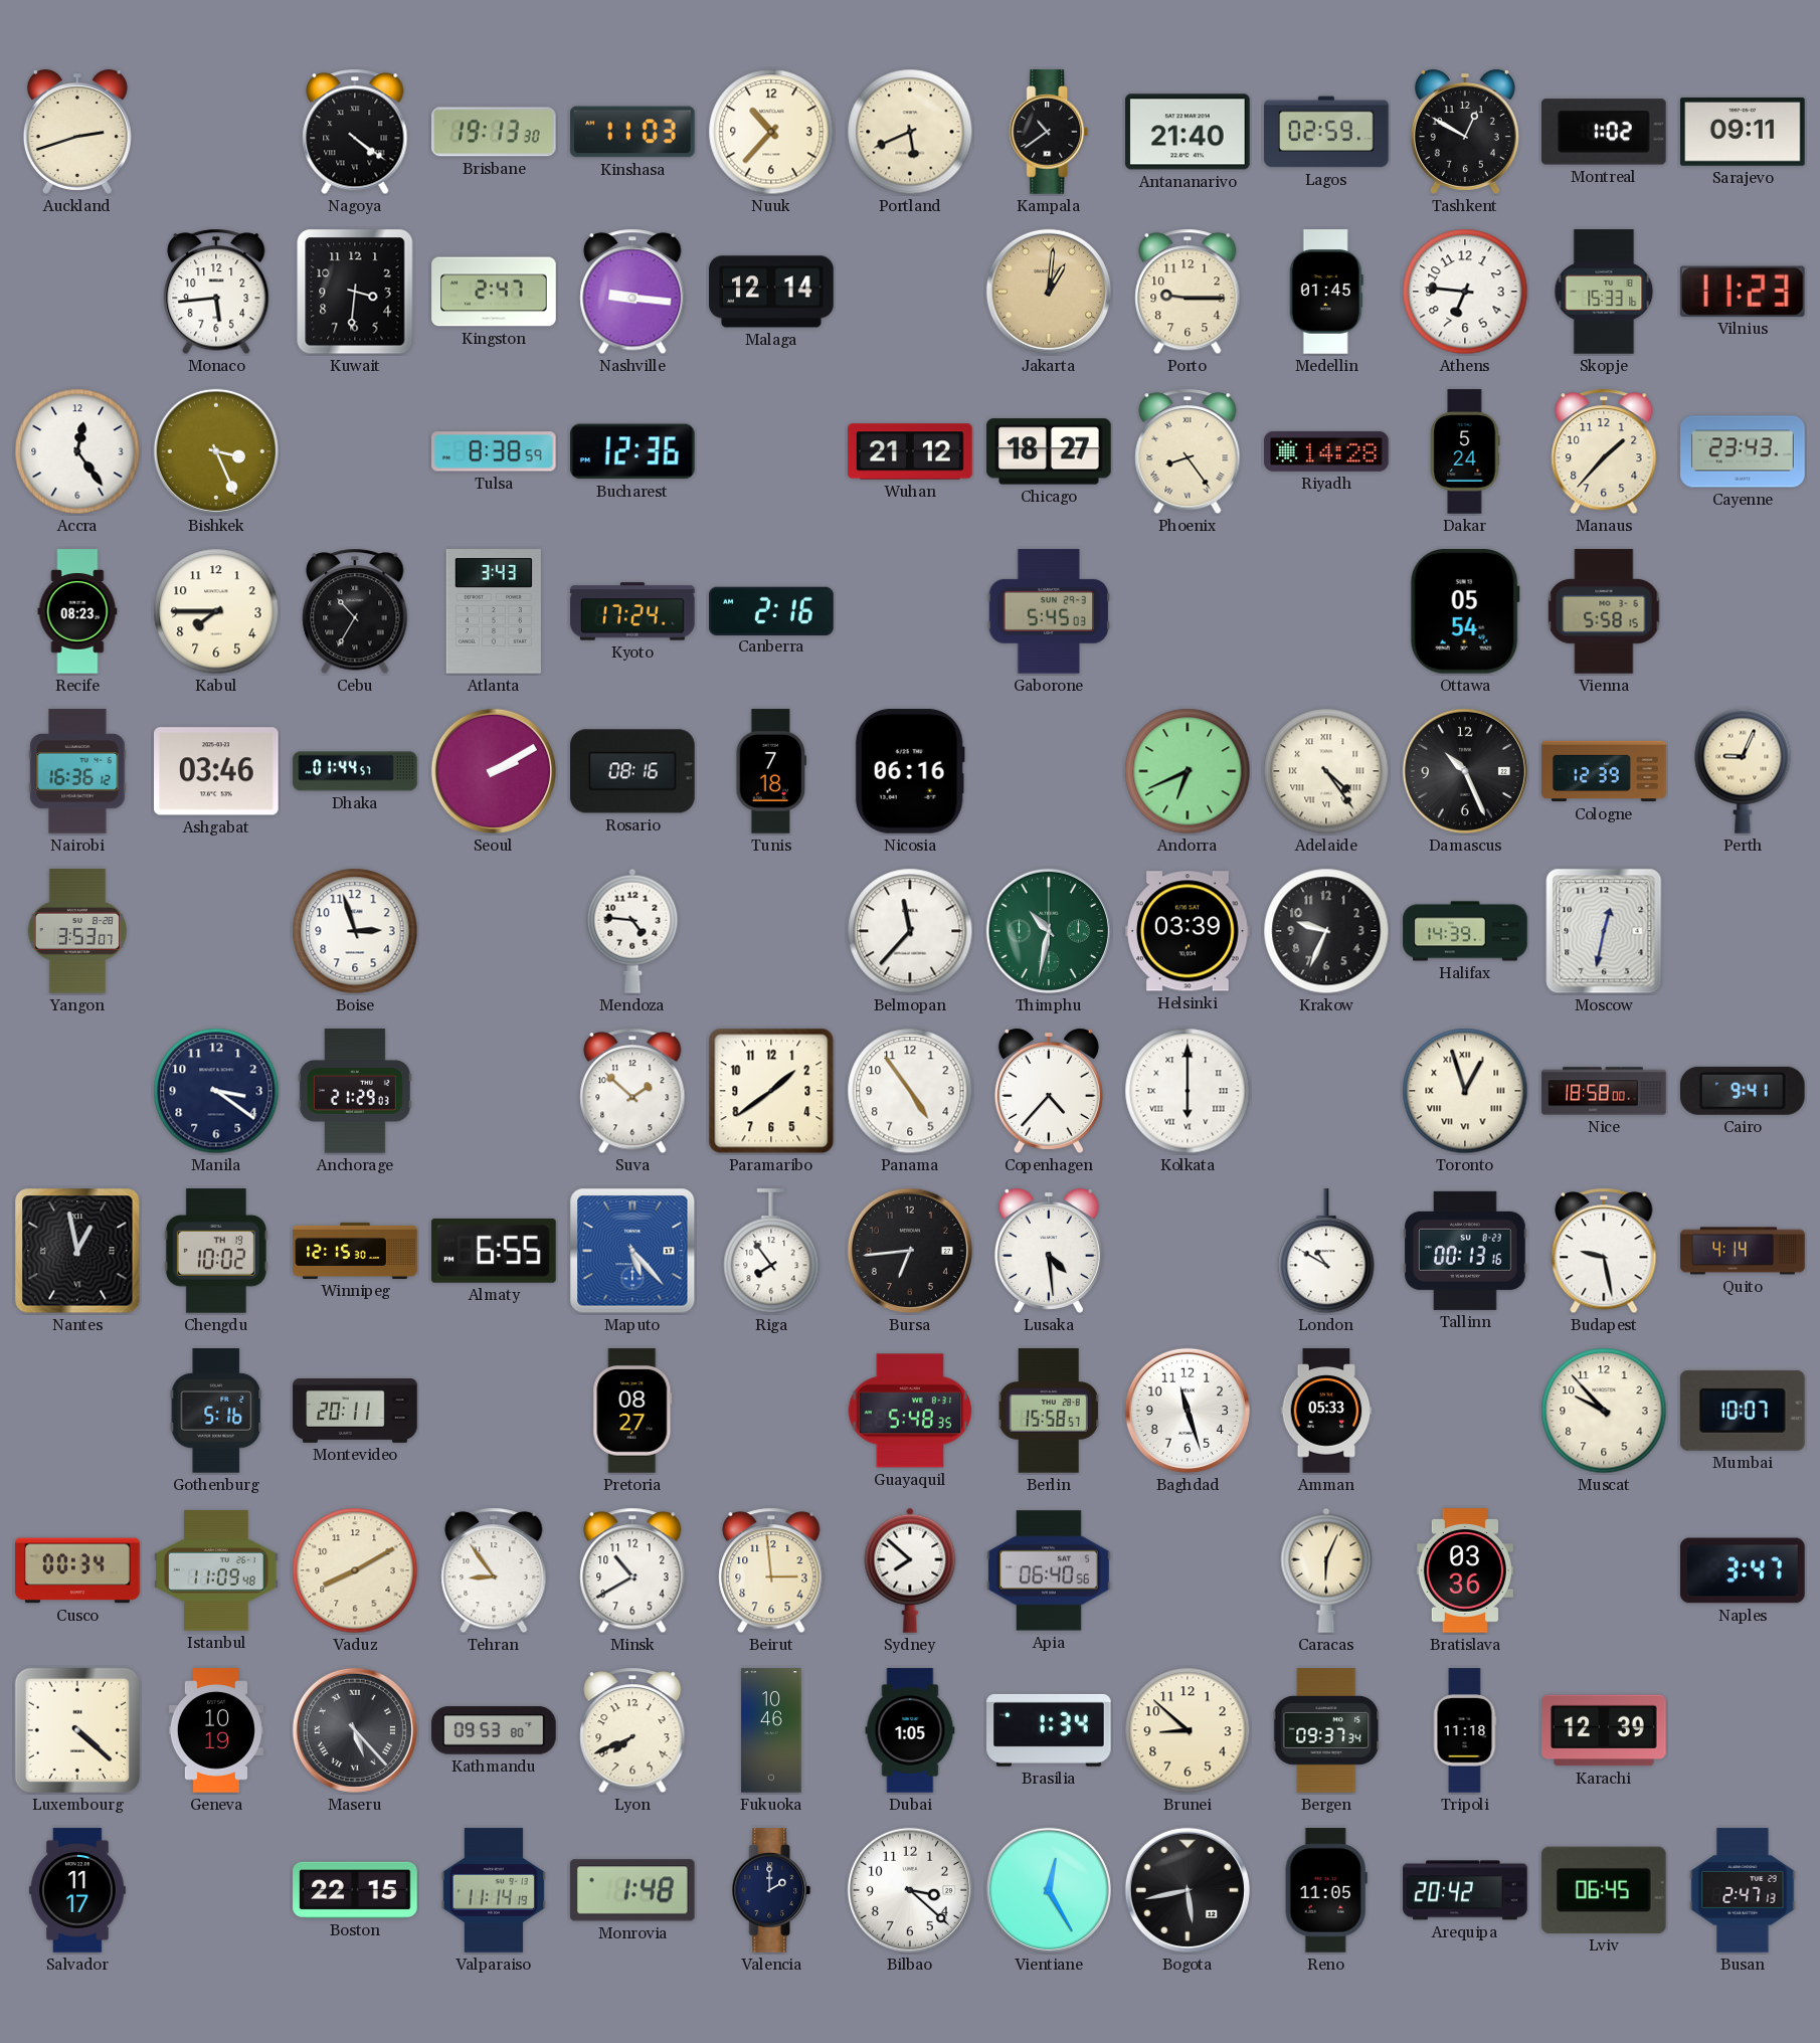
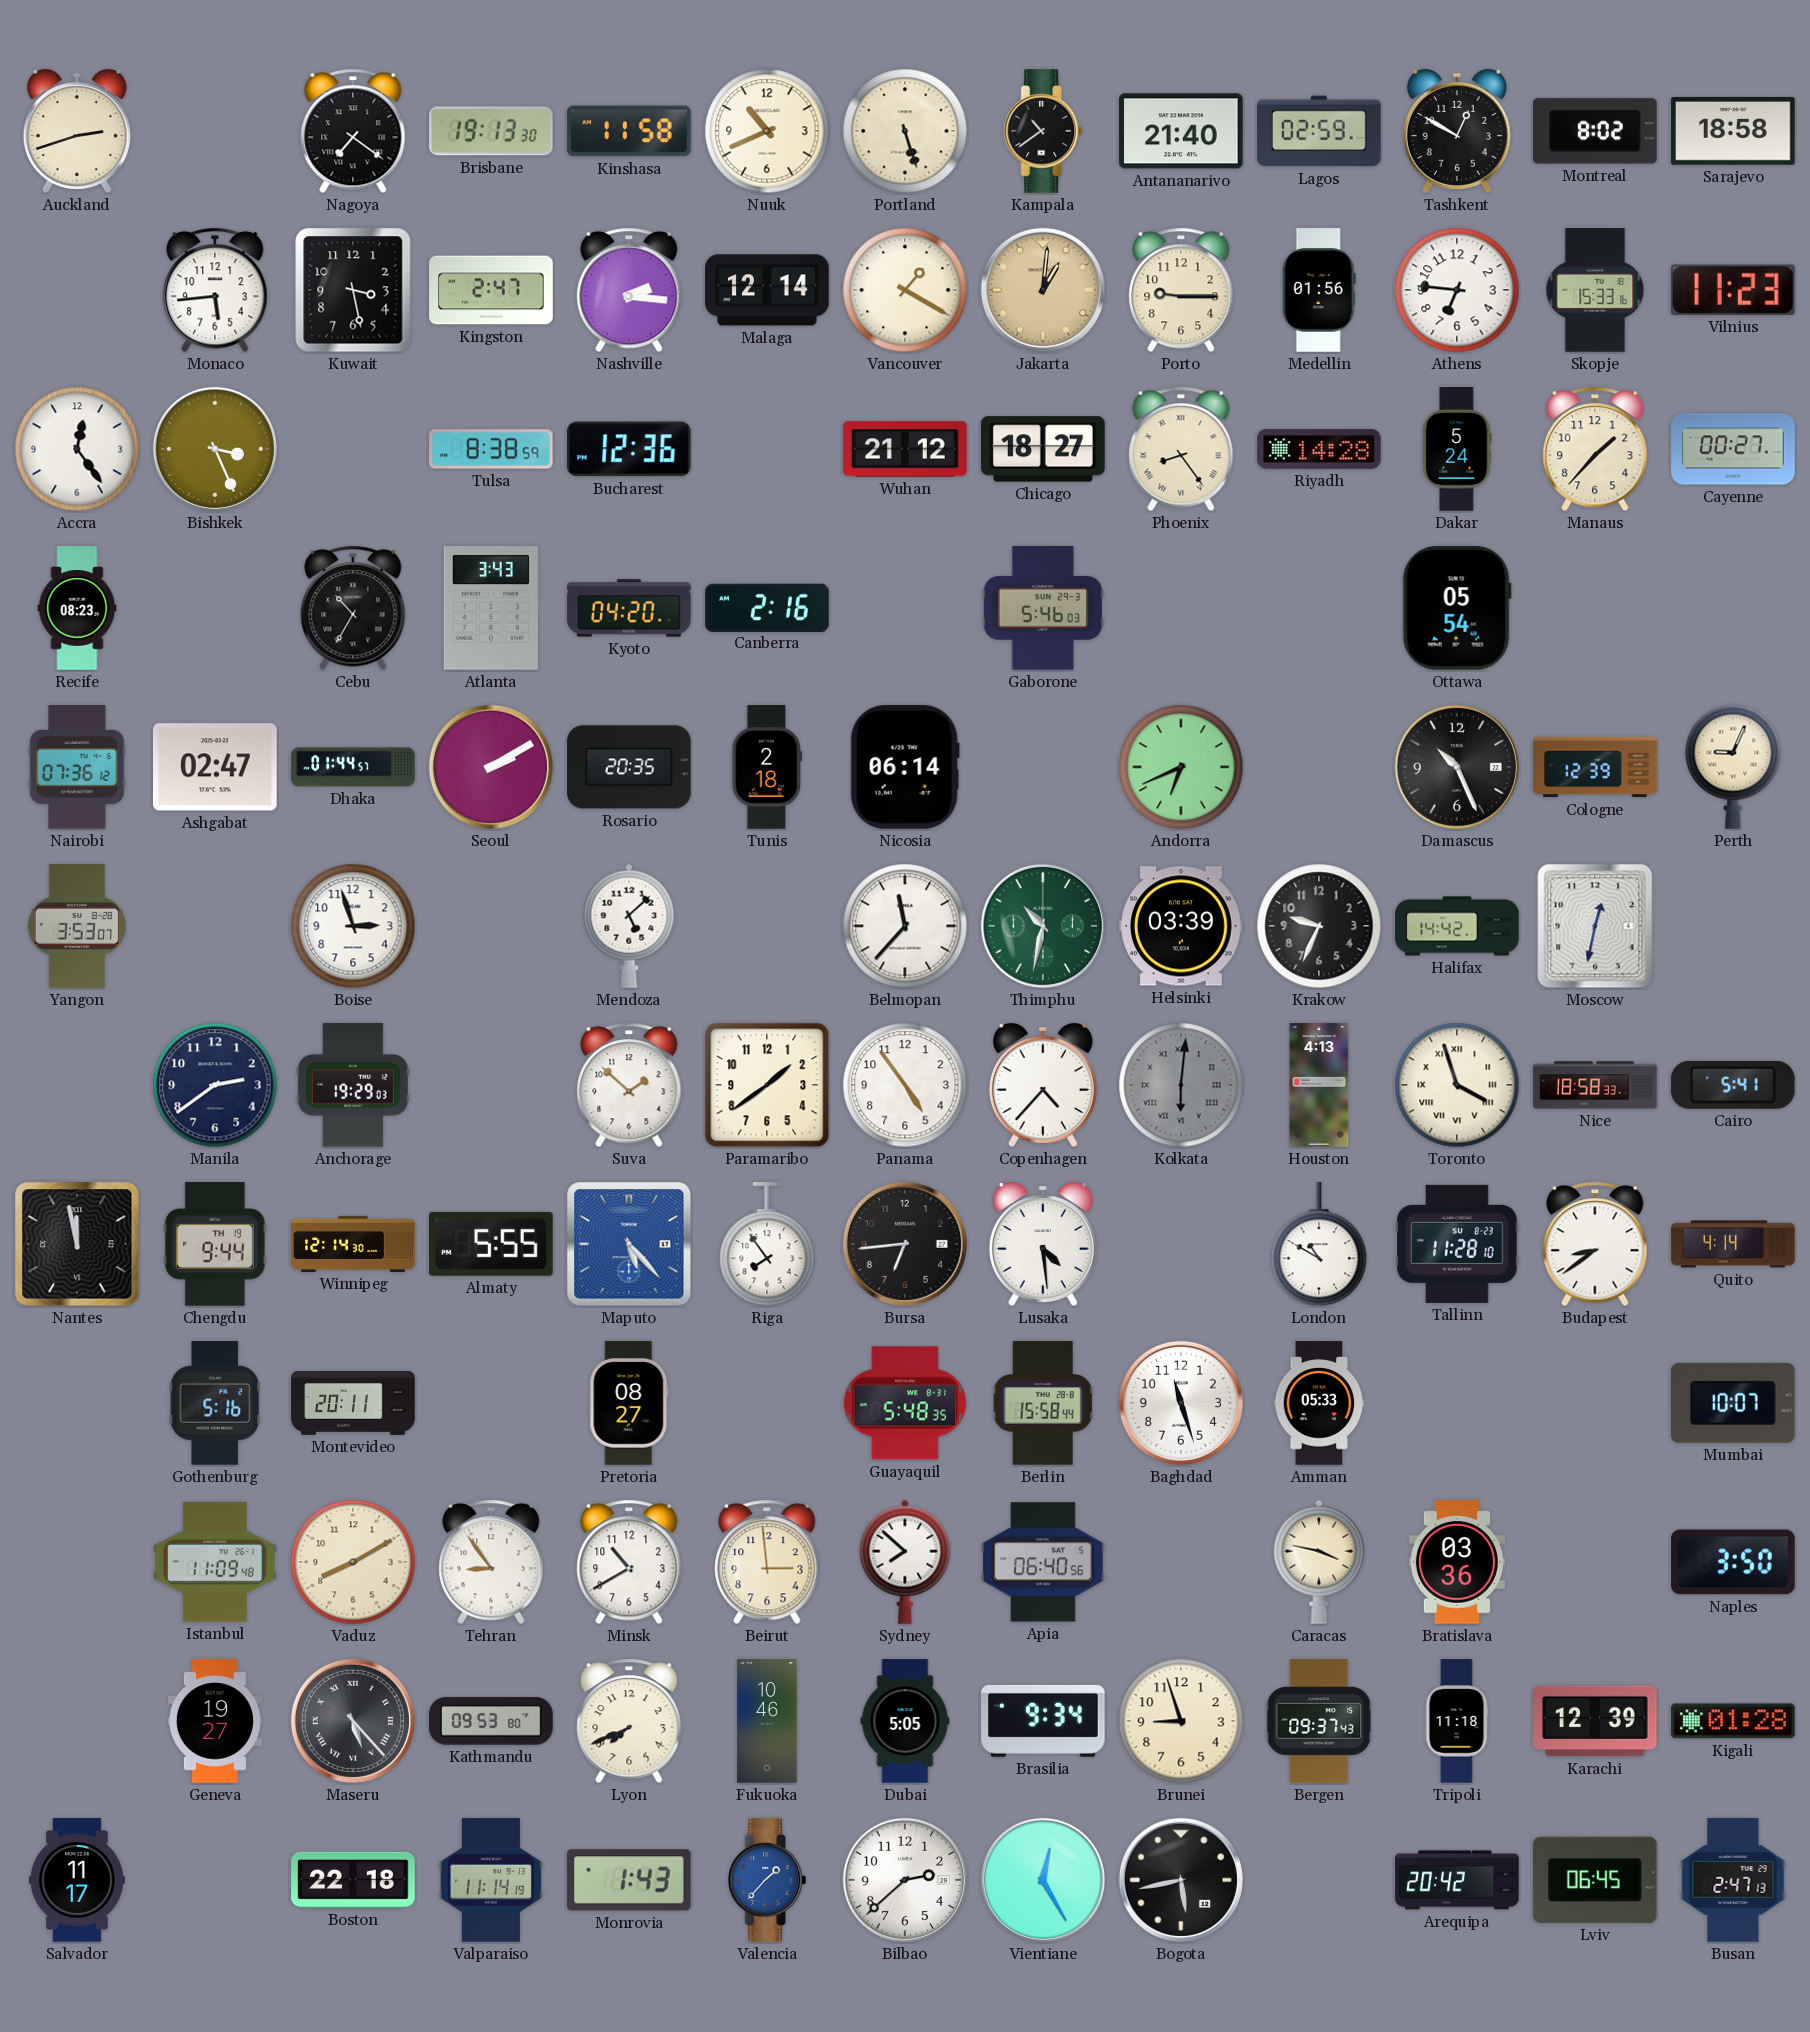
Nagoya: 4:21 -> 7:21
Kinshasa: 11:03 -> 11:58
Nuuk: 10:37 -> 10:41
Portland: 5:41 -> 5:27
Montreal: 1:02 -> 8:02
Sarajevo: 09:11 -> 18:58
Kuwait: 3:31 -> 3:28
Nashville: 9:16 -> 2:16
Vancouver: none -> 1:20
Medellin: 01:45 -> 01:56
Cayenne: 23:43 -> 00:27
Kabul: 7:45 -> none
Kyoto: 17:24 -> 04:20
Gaborone: 5:45 -> 5:46
Vienna: 5:58 -> none
Nairobi: 16:36 -> 07:36
Ashgabat: 03:46 -> 02:47
Rosario: 08:16 -> 20:35
Tunis: 7:18 -> 2:18
Nicosia: 06:16 -> 06:14
Adelaide: 4:24 -> none
Mendoza: 4:46 -> 5:08
Halifax: 14:39 -> 14:42
Manila: 3:21 -> 2:39
Anchorage: 21:29 -> 19:29
Kolkata: 6:00 -> 6:01
Kolkata dial: white -> grey
Houston: none -> 4:13
Toronto: 12:57 -> 3:57
Nice: 18:58:00 -> 18:58:33
Cairo: 9:41 -> 5:41
Nantes: 12:58 -> 11:58
Chengdu: 10:02 -> 9:44
Winnipeg: 12:15 -> 12:14
Almaty: 6:55 -> 5:55
Tallinn: 00:13 -> 11:28
Budapest: 9:28 -> 8:39
Berlin: 15:58:57 -> 15:58:44
Muscat: 9:53 -> none
Cusco: 00:34 -> none
Caracas: 6:04 -> 3:47
Naples: 3:47 -> 3:50
Luxembourg: 4:22 -> none
Geneva: 10:19 -> 19:27
Dubai: 1:05 -> 5:05
Brasilia: 1:34 -> 9:34
Brunei: 8:52 -> 8:57
Bergen: 09:37:34 -> 09:37:43
Kigali: none -> 01:28
Boston: 22:15 -> 22:18
Monrovia: 1:48 -> 1:43
Valencia: 2:00 -> 1:37
Valencia dial: navy -> blue
Bilbao: 3:22 -> 2:38
Reno: 11:05 -> none
